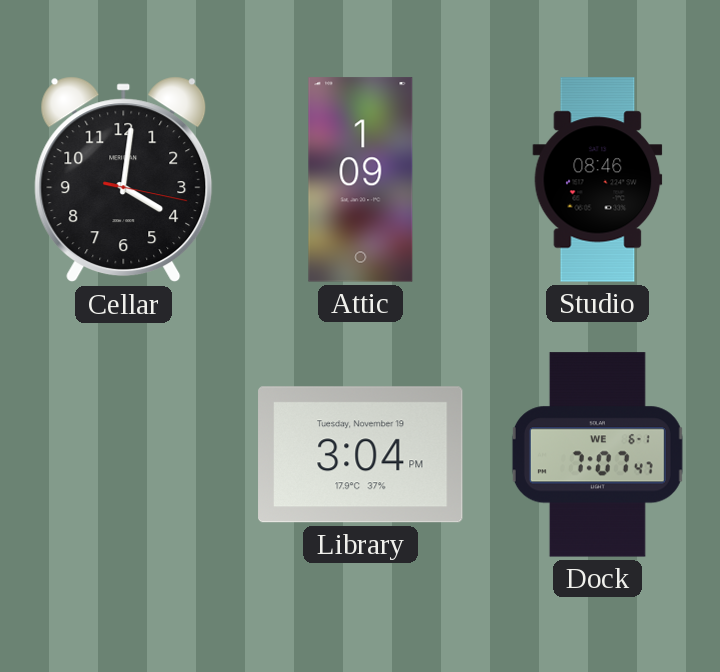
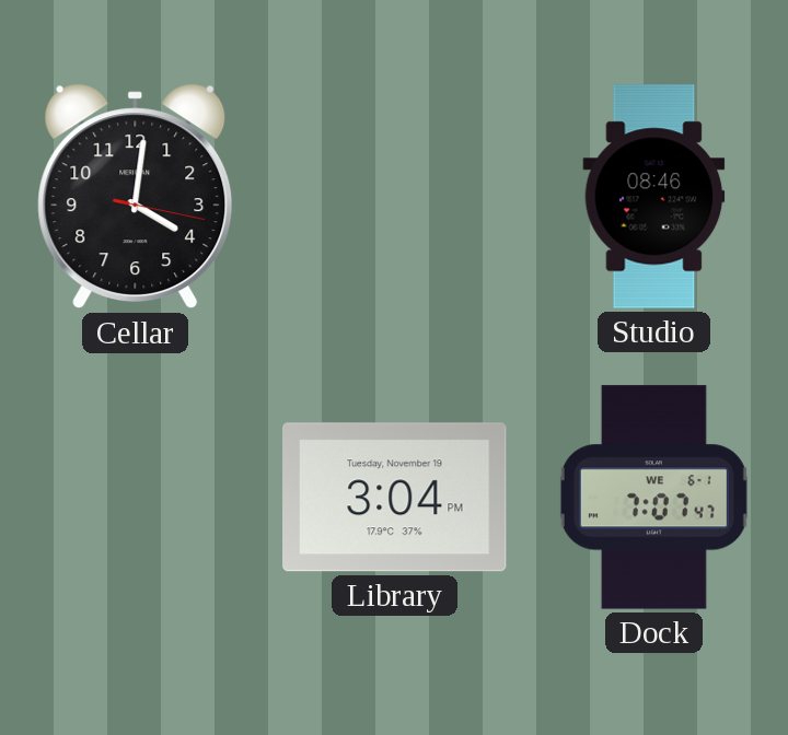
Attic: 1:09 -> none
